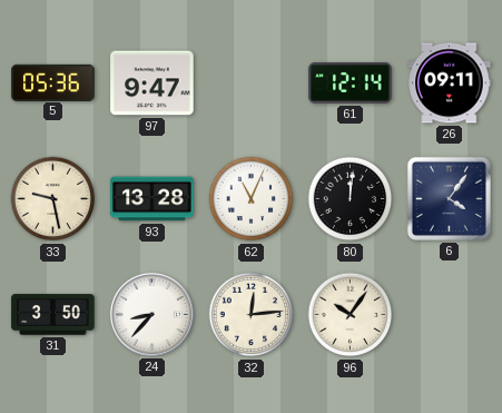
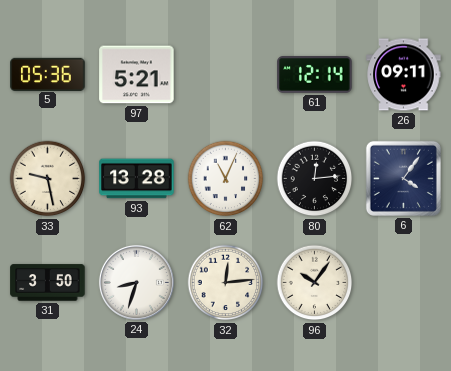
97: 9:47 -> 5:21
80: 12:01 -> 12:14
24: 8:37 -> 8:33
